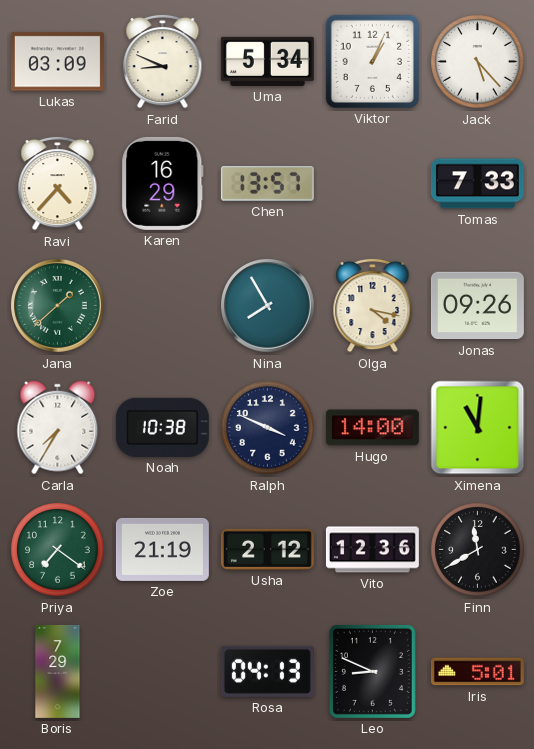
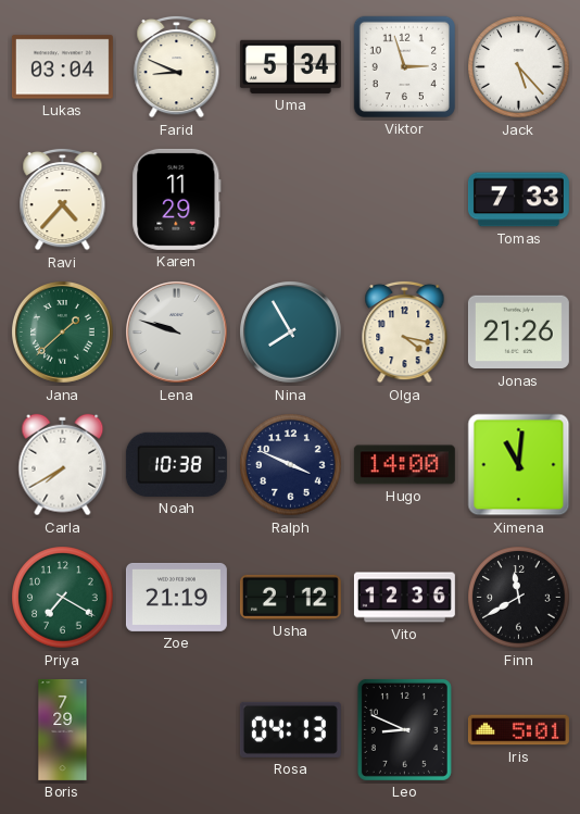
Lukas: 03:09 -> 03:04
Viktor: 1:04 -> 2:57
Karen: 16:29 -> 11:29
Chen: 13:57 -> none
Lena: none -> 9:48
Jonas: 09:26 -> 21:26
Carla: 7:35 -> 7:40
Priya: 7:21 -> 7:20
